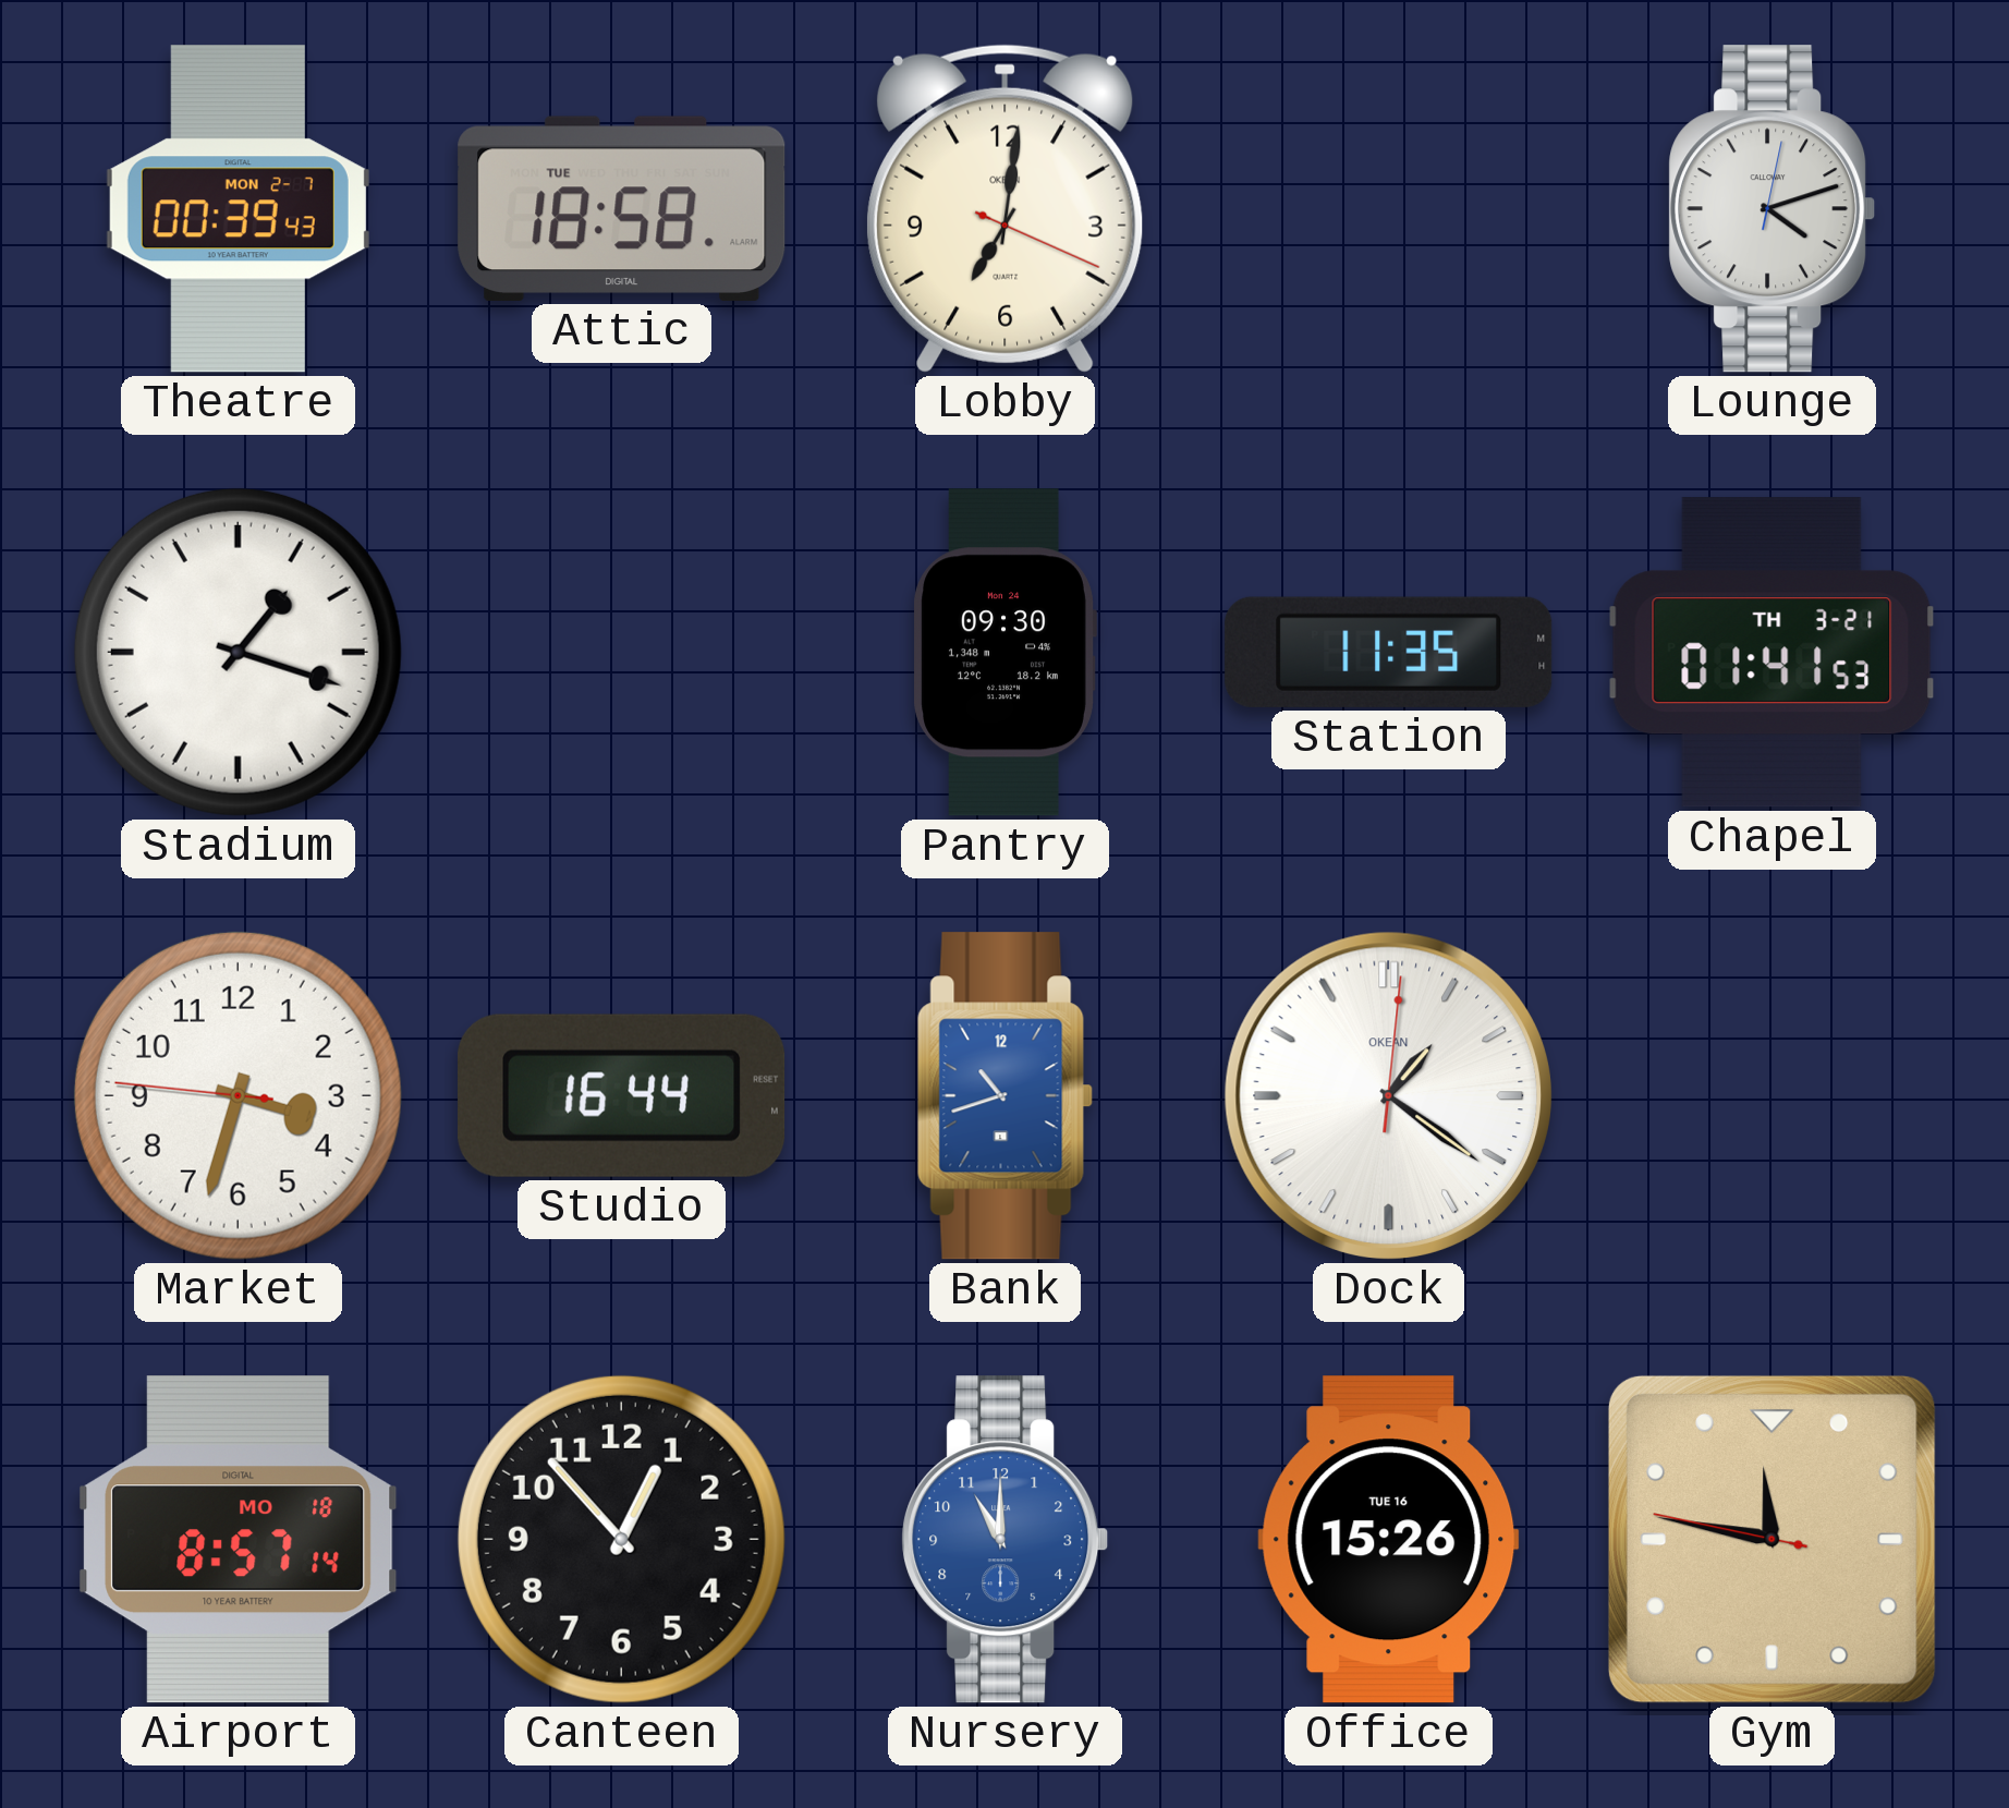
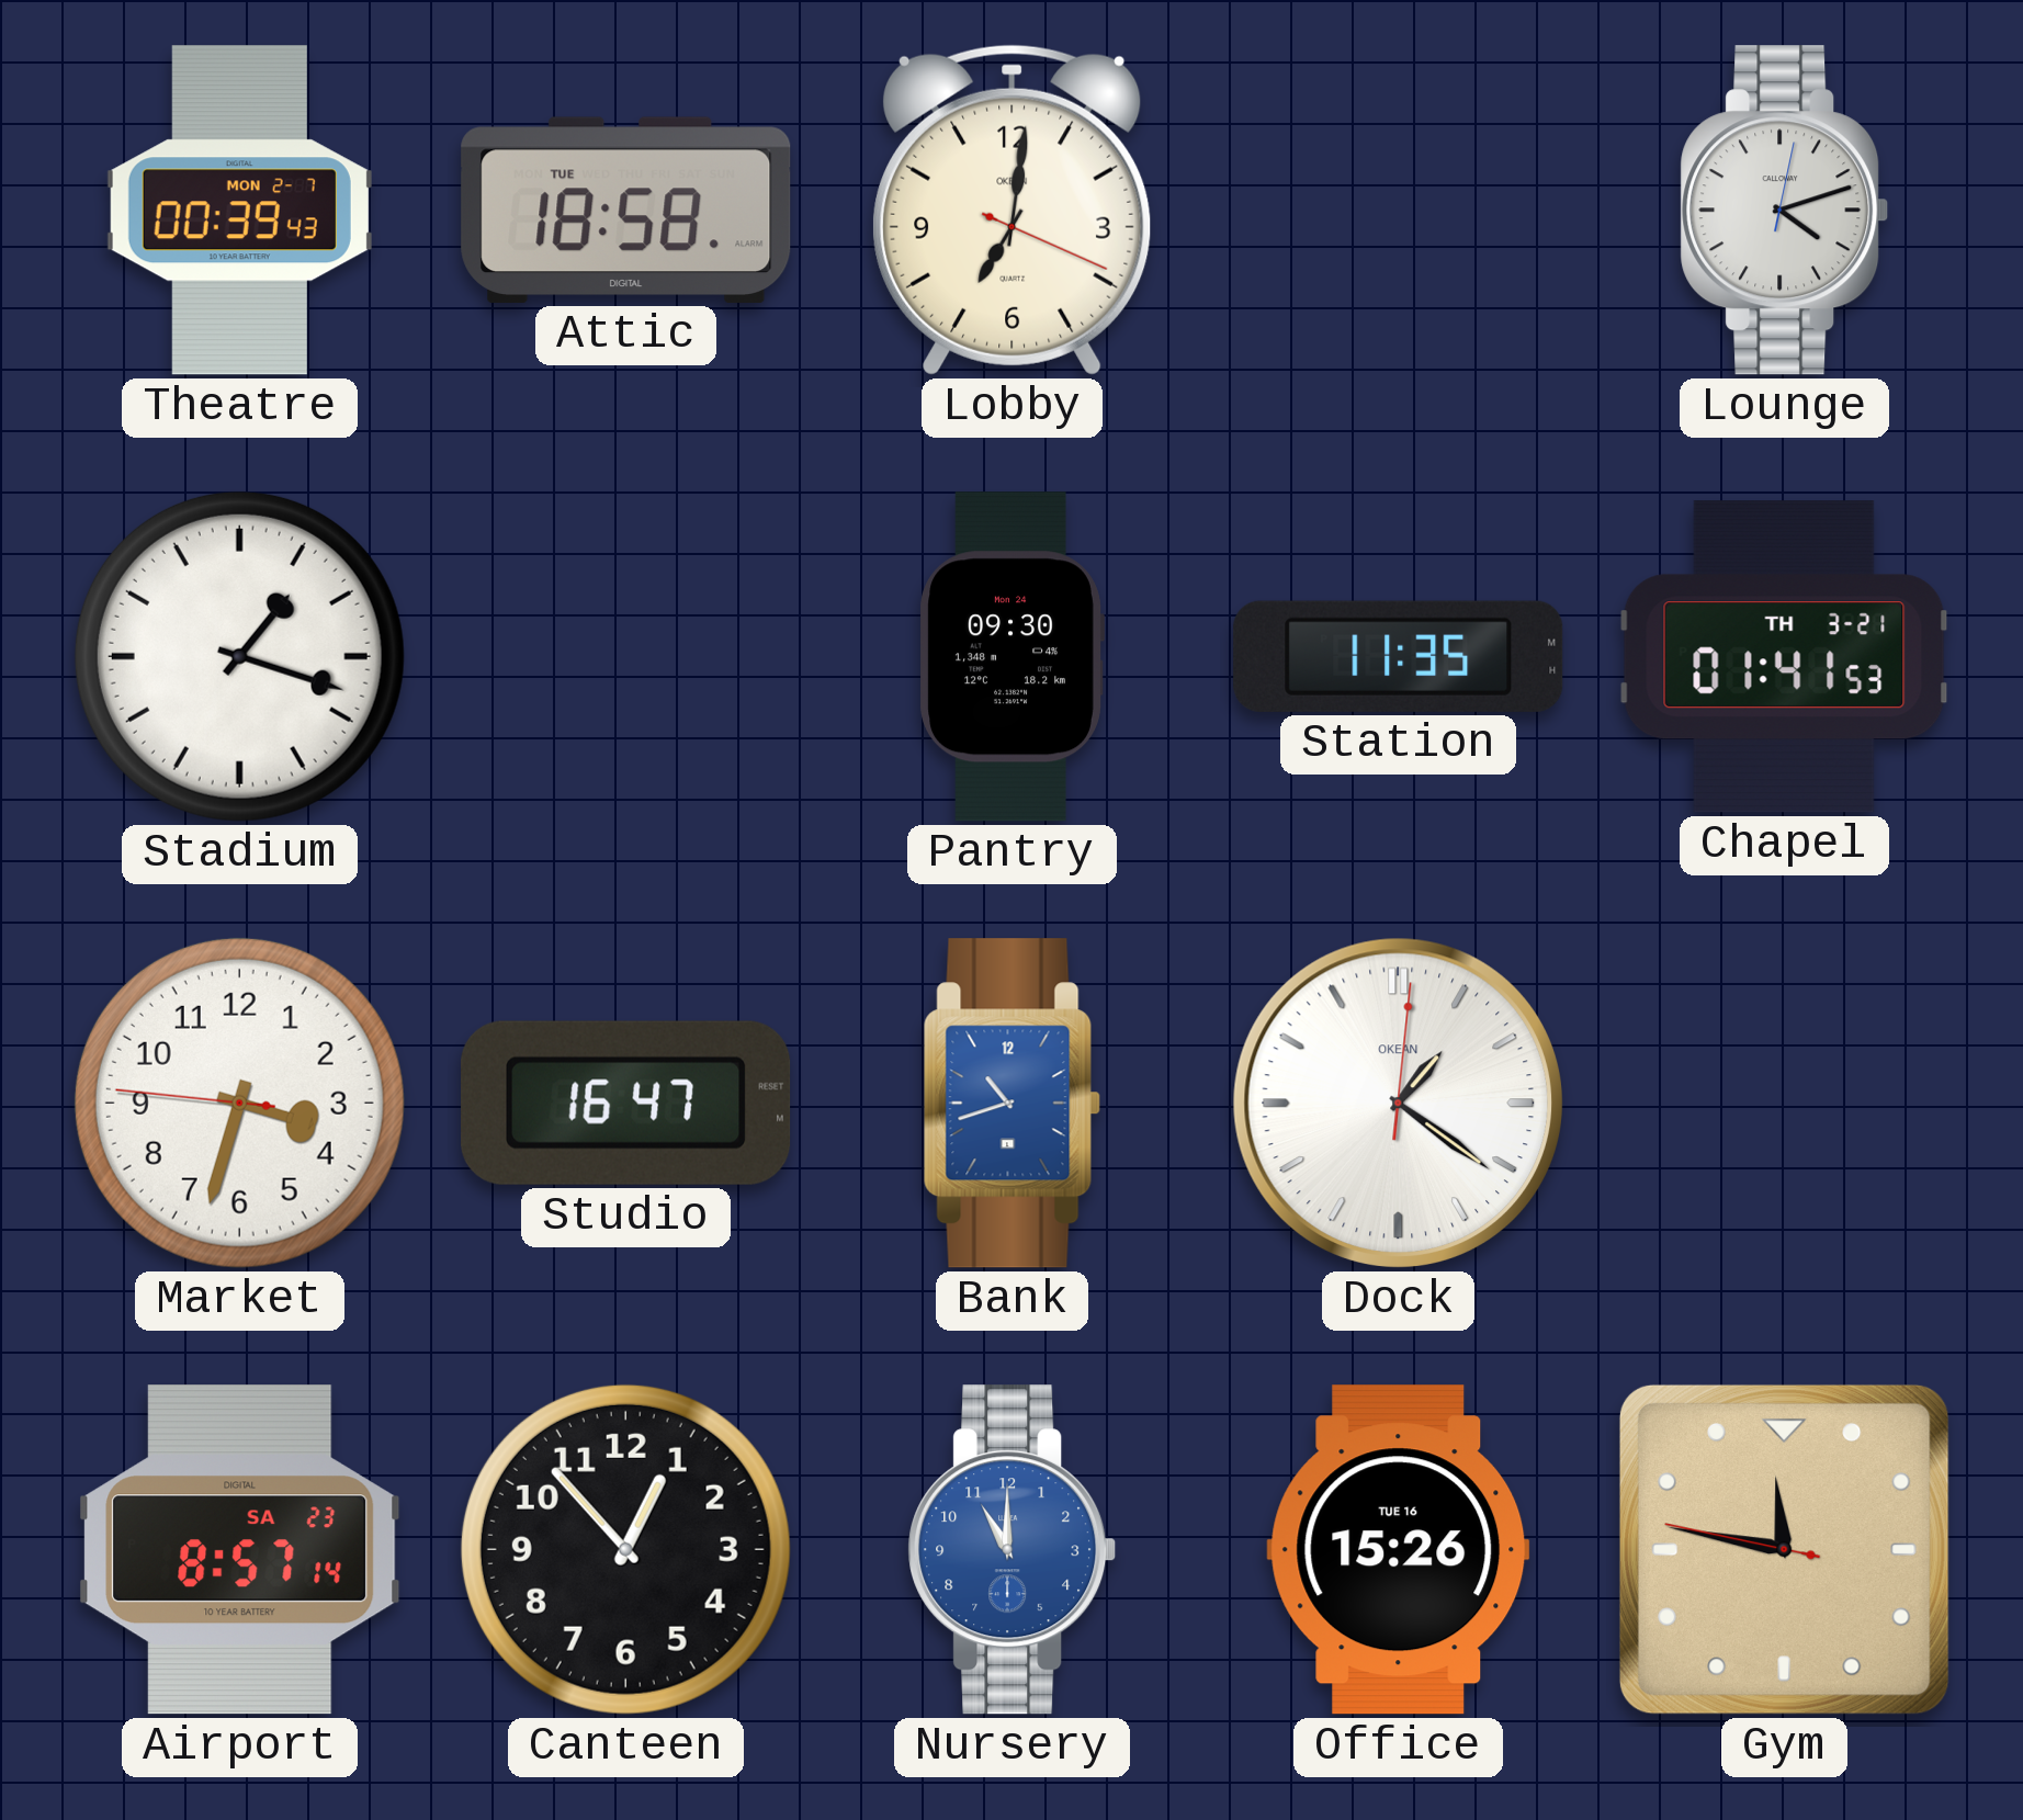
Studio: 16:44 -> 16:47
Airport date: MO 18 -> SA 23
